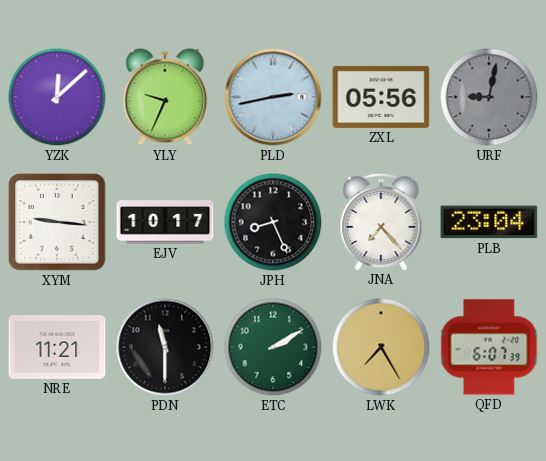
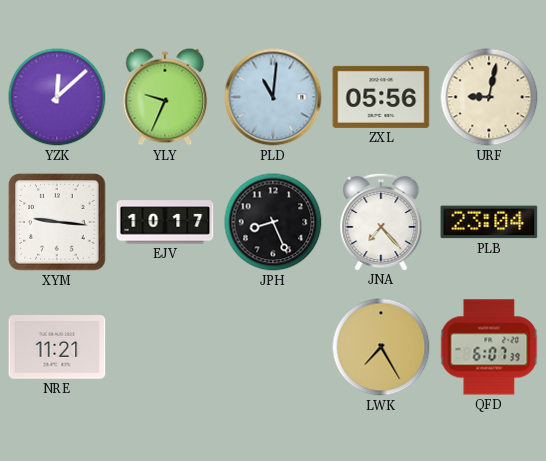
PLD: 2:43 -> 11:01
URF dial: grey -> cream
PDN: 11:30 -> none
ETC: 2:10 -> none
